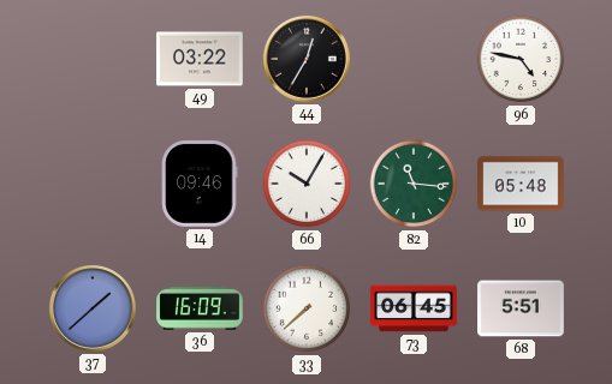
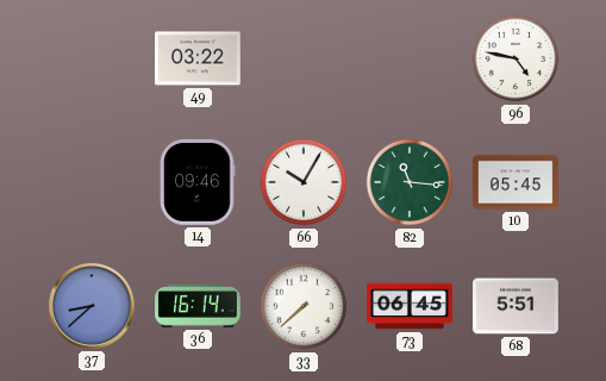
44: 12:35 -> none
10: 05:48 -> 05:45
37: 1:38 -> 8:38
36: 16:09 -> 16:14
